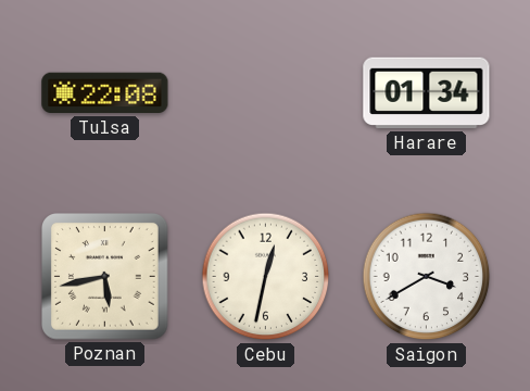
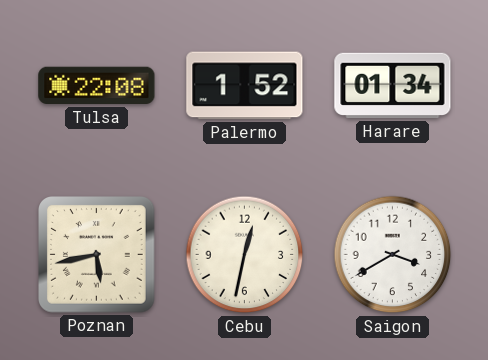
Palermo: none -> 1:52
